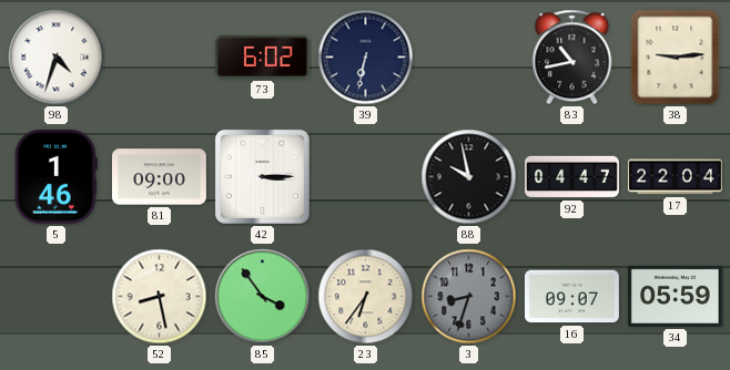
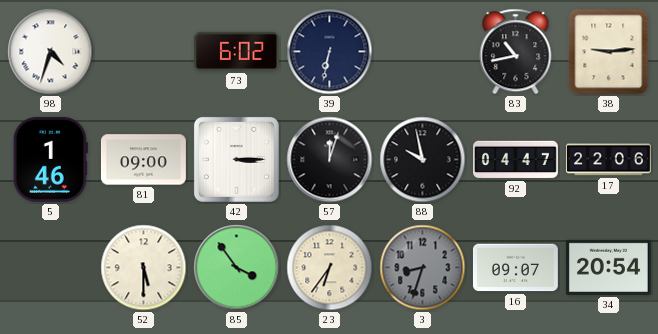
57: none -> 12:03
17: 22:04 -> 22:06
52: 8:28 -> 5:30
34: 05:59 -> 20:54
